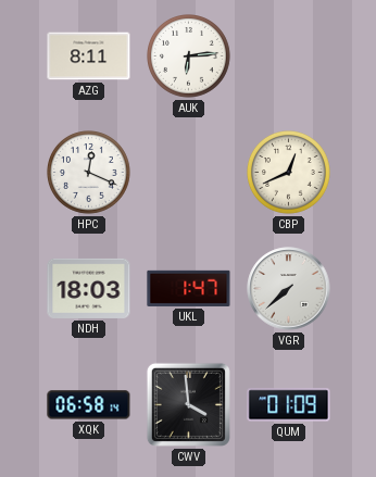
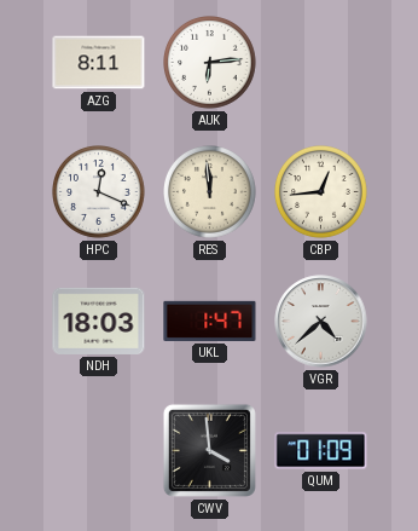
RES: none -> 11:59
CBP: 12:41 -> 12:44
VGR: 7:38 -> 4:38
XQK: 06:58 -> none
